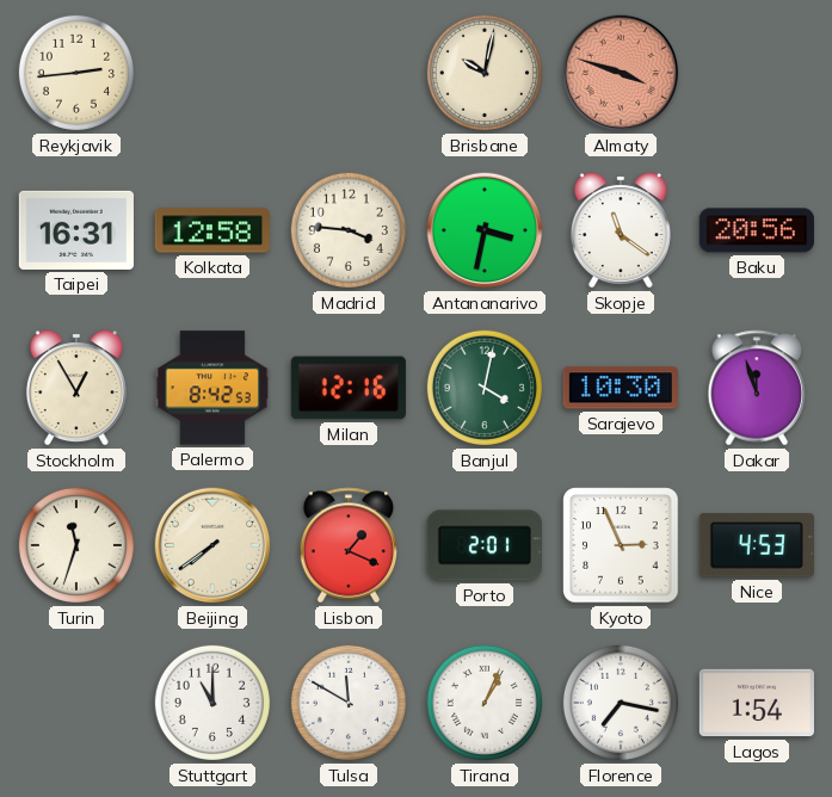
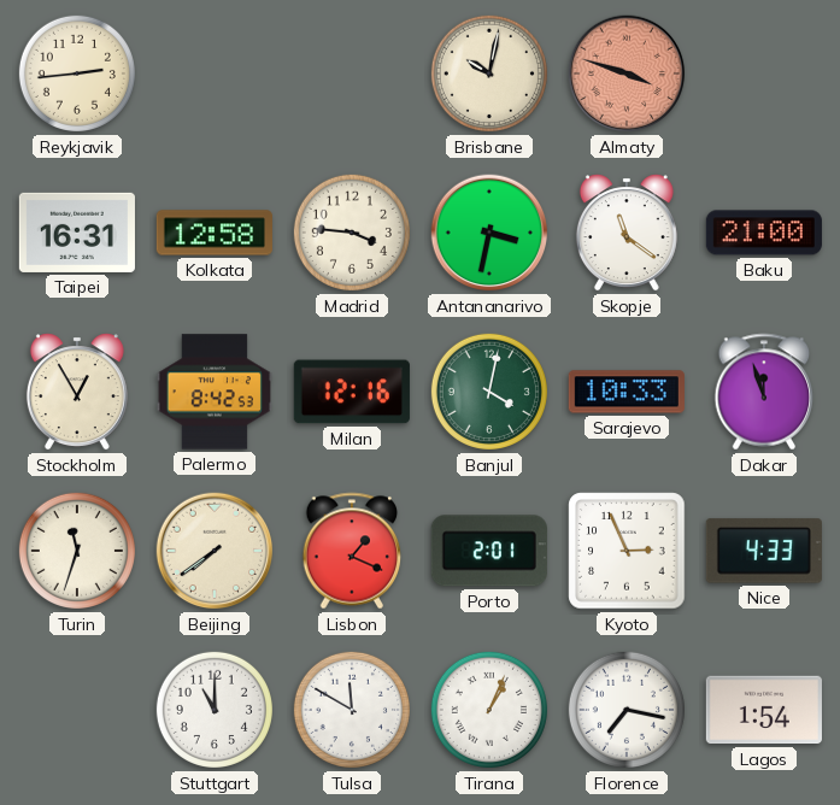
Baku: 20:56 -> 21:00
Sarajevo: 10:30 -> 10:33
Nice: 4:53 -> 4:33
